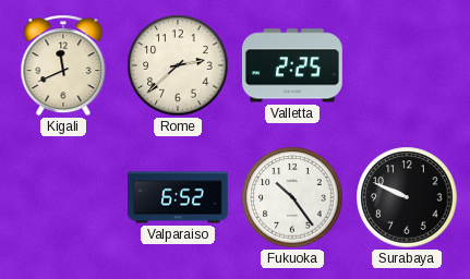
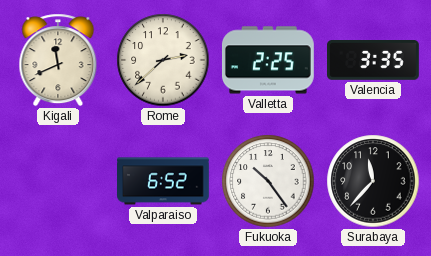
Valencia: none -> 3:35
Surabaya: 9:49 -> 11:37
